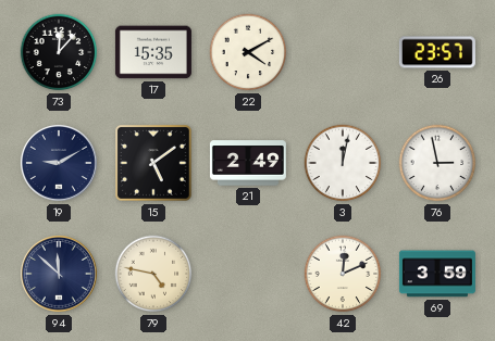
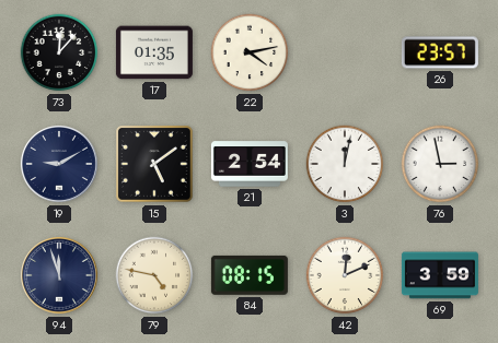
17: 15:35 -> 01:35
22: 4:10 -> 4:13
21: 2:49 -> 2:54
94: 11:52 -> 11:57
84: none -> 08:15
